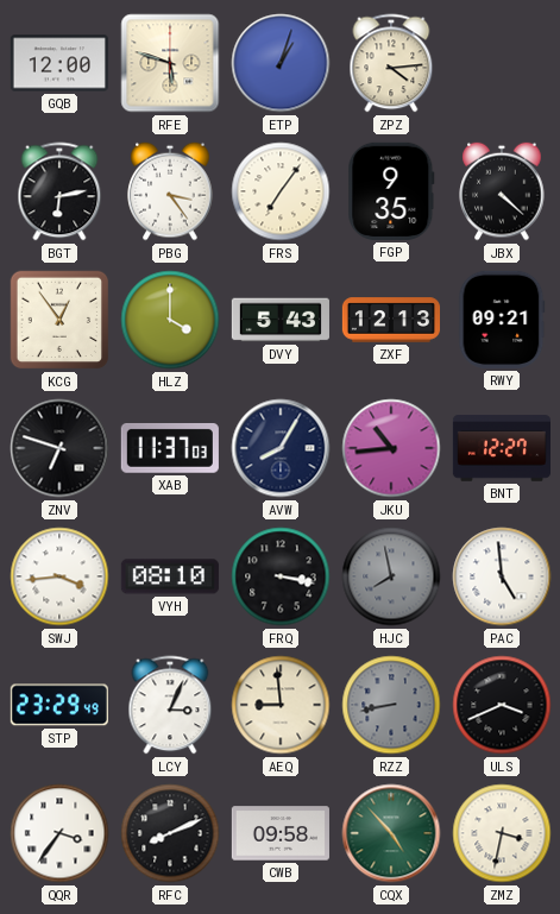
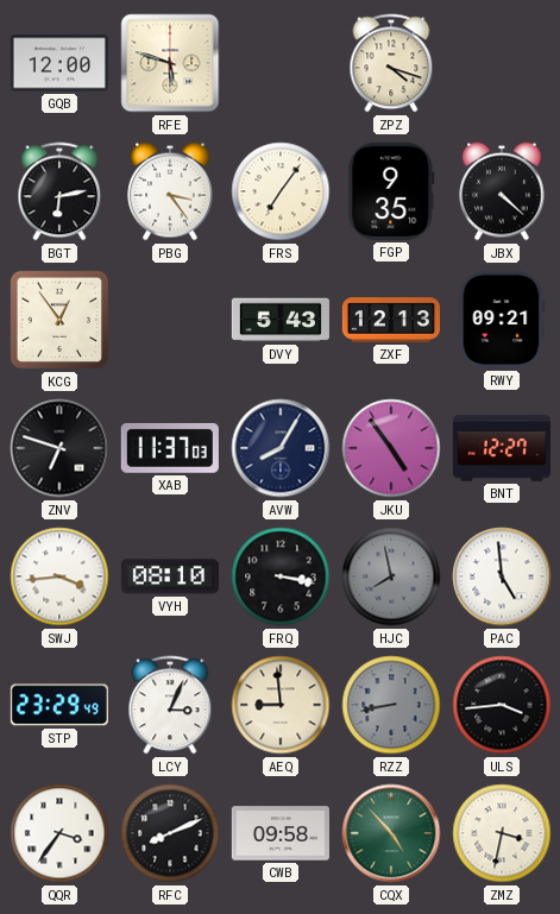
ETP: 1:03 -> none
ZPZ: 4:14 -> 4:18
HLZ: 4:00 -> none
JKU: 10:44 -> 4:54
ULS: 3:41 -> 3:44
